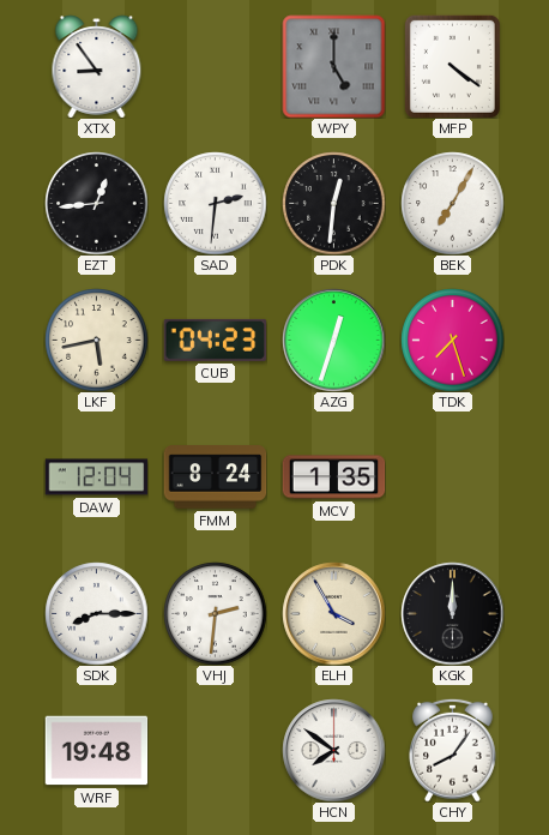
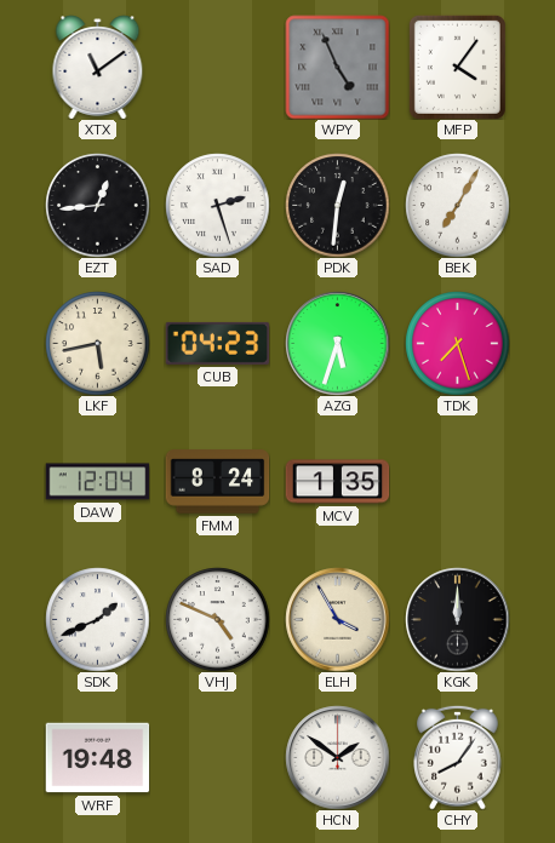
XTX: 8:54 -> 11:09
WPY: 5:00 -> 4:56
MFP: 4:21 -> 4:06
SAD: 2:31 -> 2:27
AZG: 12:33 -> 5:33
SDK: 8:15 -> 1:41
VHJ: 2:31 -> 4:49
HCN: 7:51 -> 1:51
